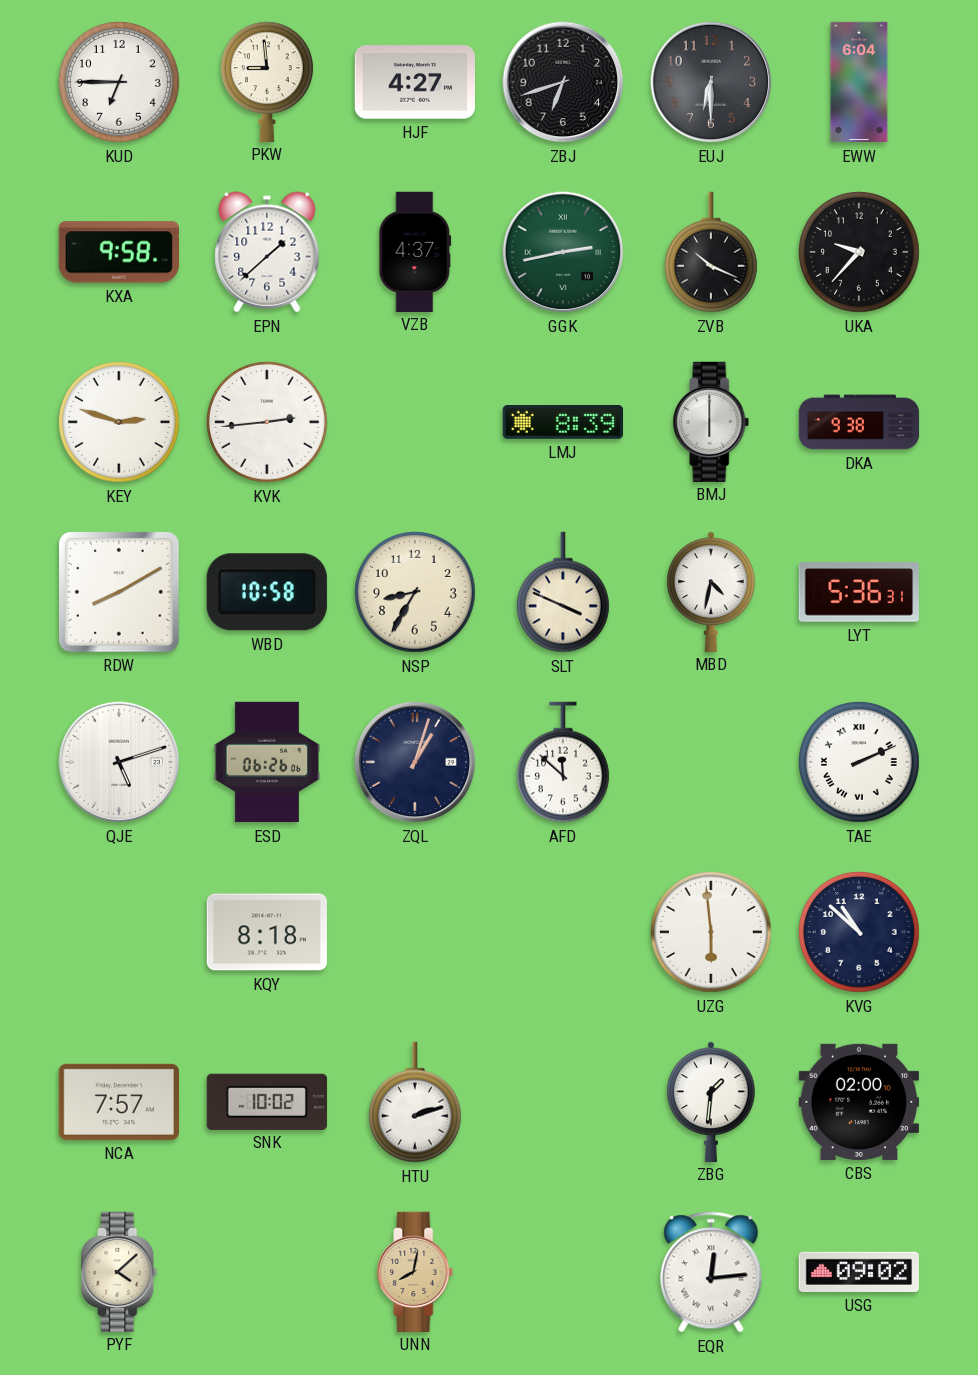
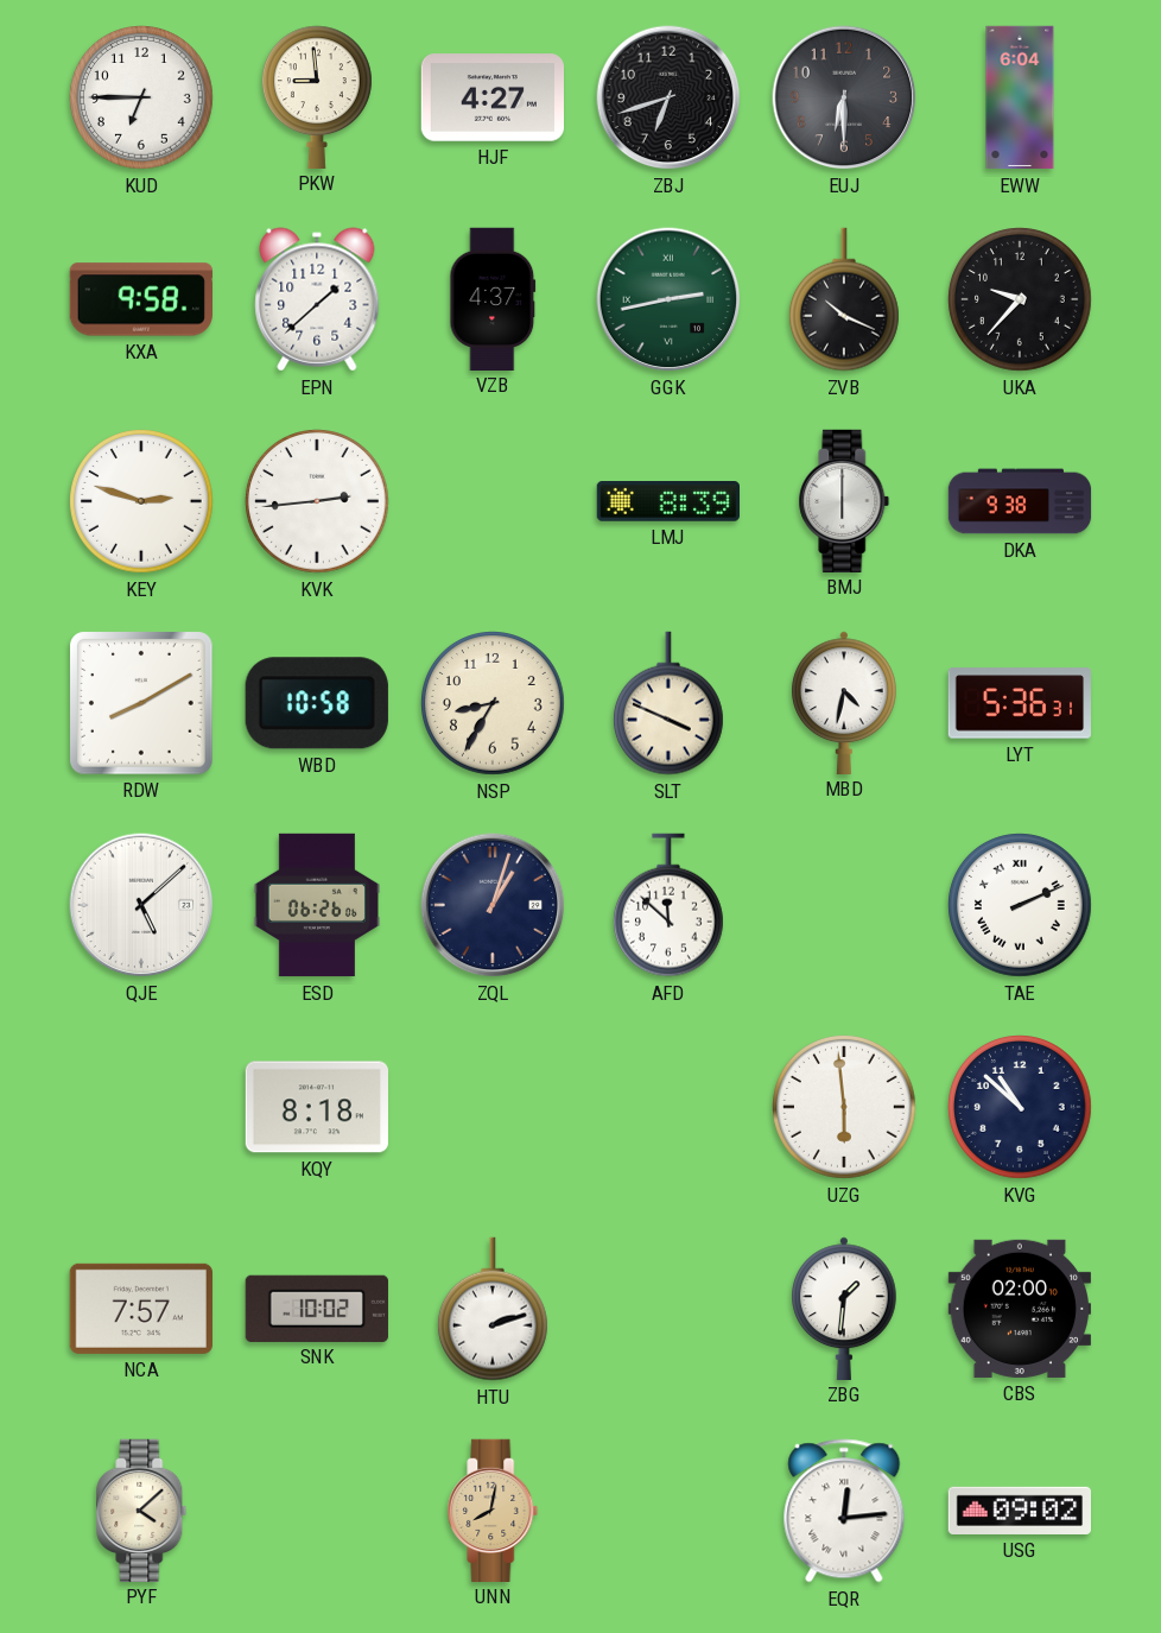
QJE: 5:12 -> 5:08
